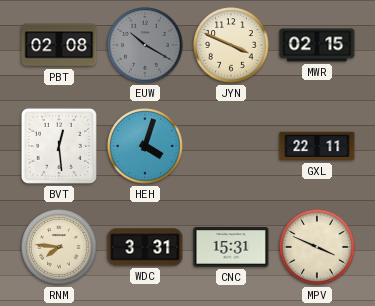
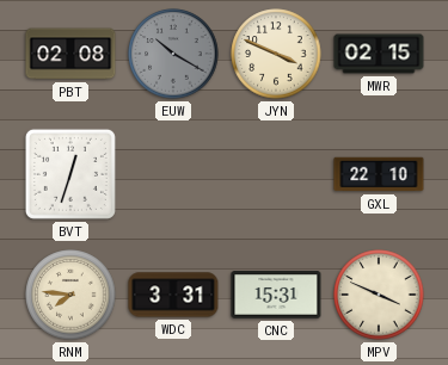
BVT: 12:29 -> 12:33
HEH: 4:03 -> none
GXL: 22:11 -> 22:10
